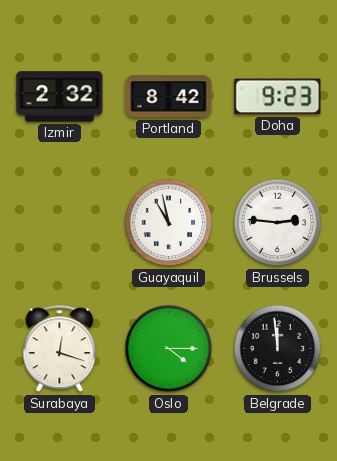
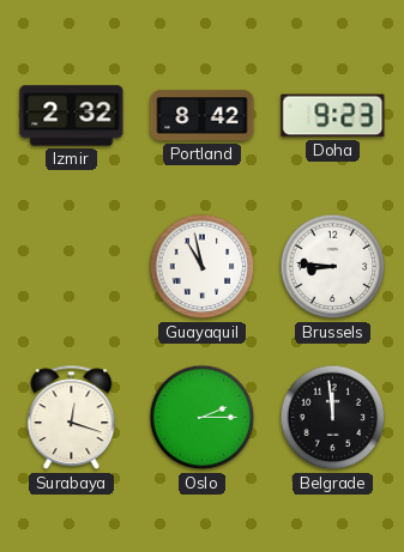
Brussels: 2:46 -> 8:46
Oslo: 4:15 -> 2:15
